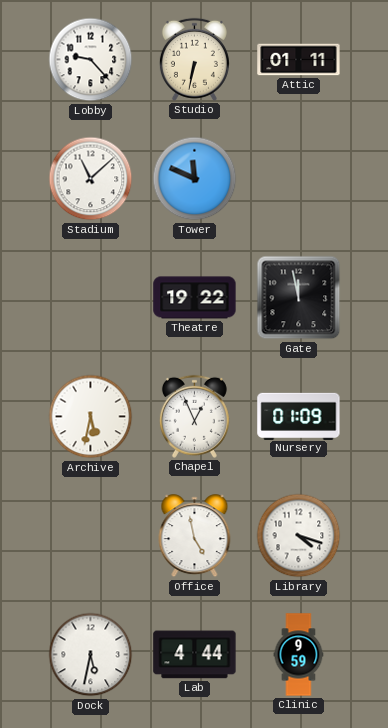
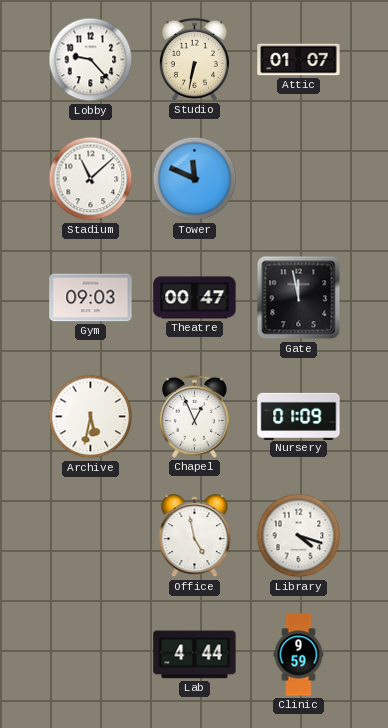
Attic: 01:11 -> 01:07
Gym: none -> 09:03
Theatre: 19:22 -> 00:47
Dock: 5:32 -> none
